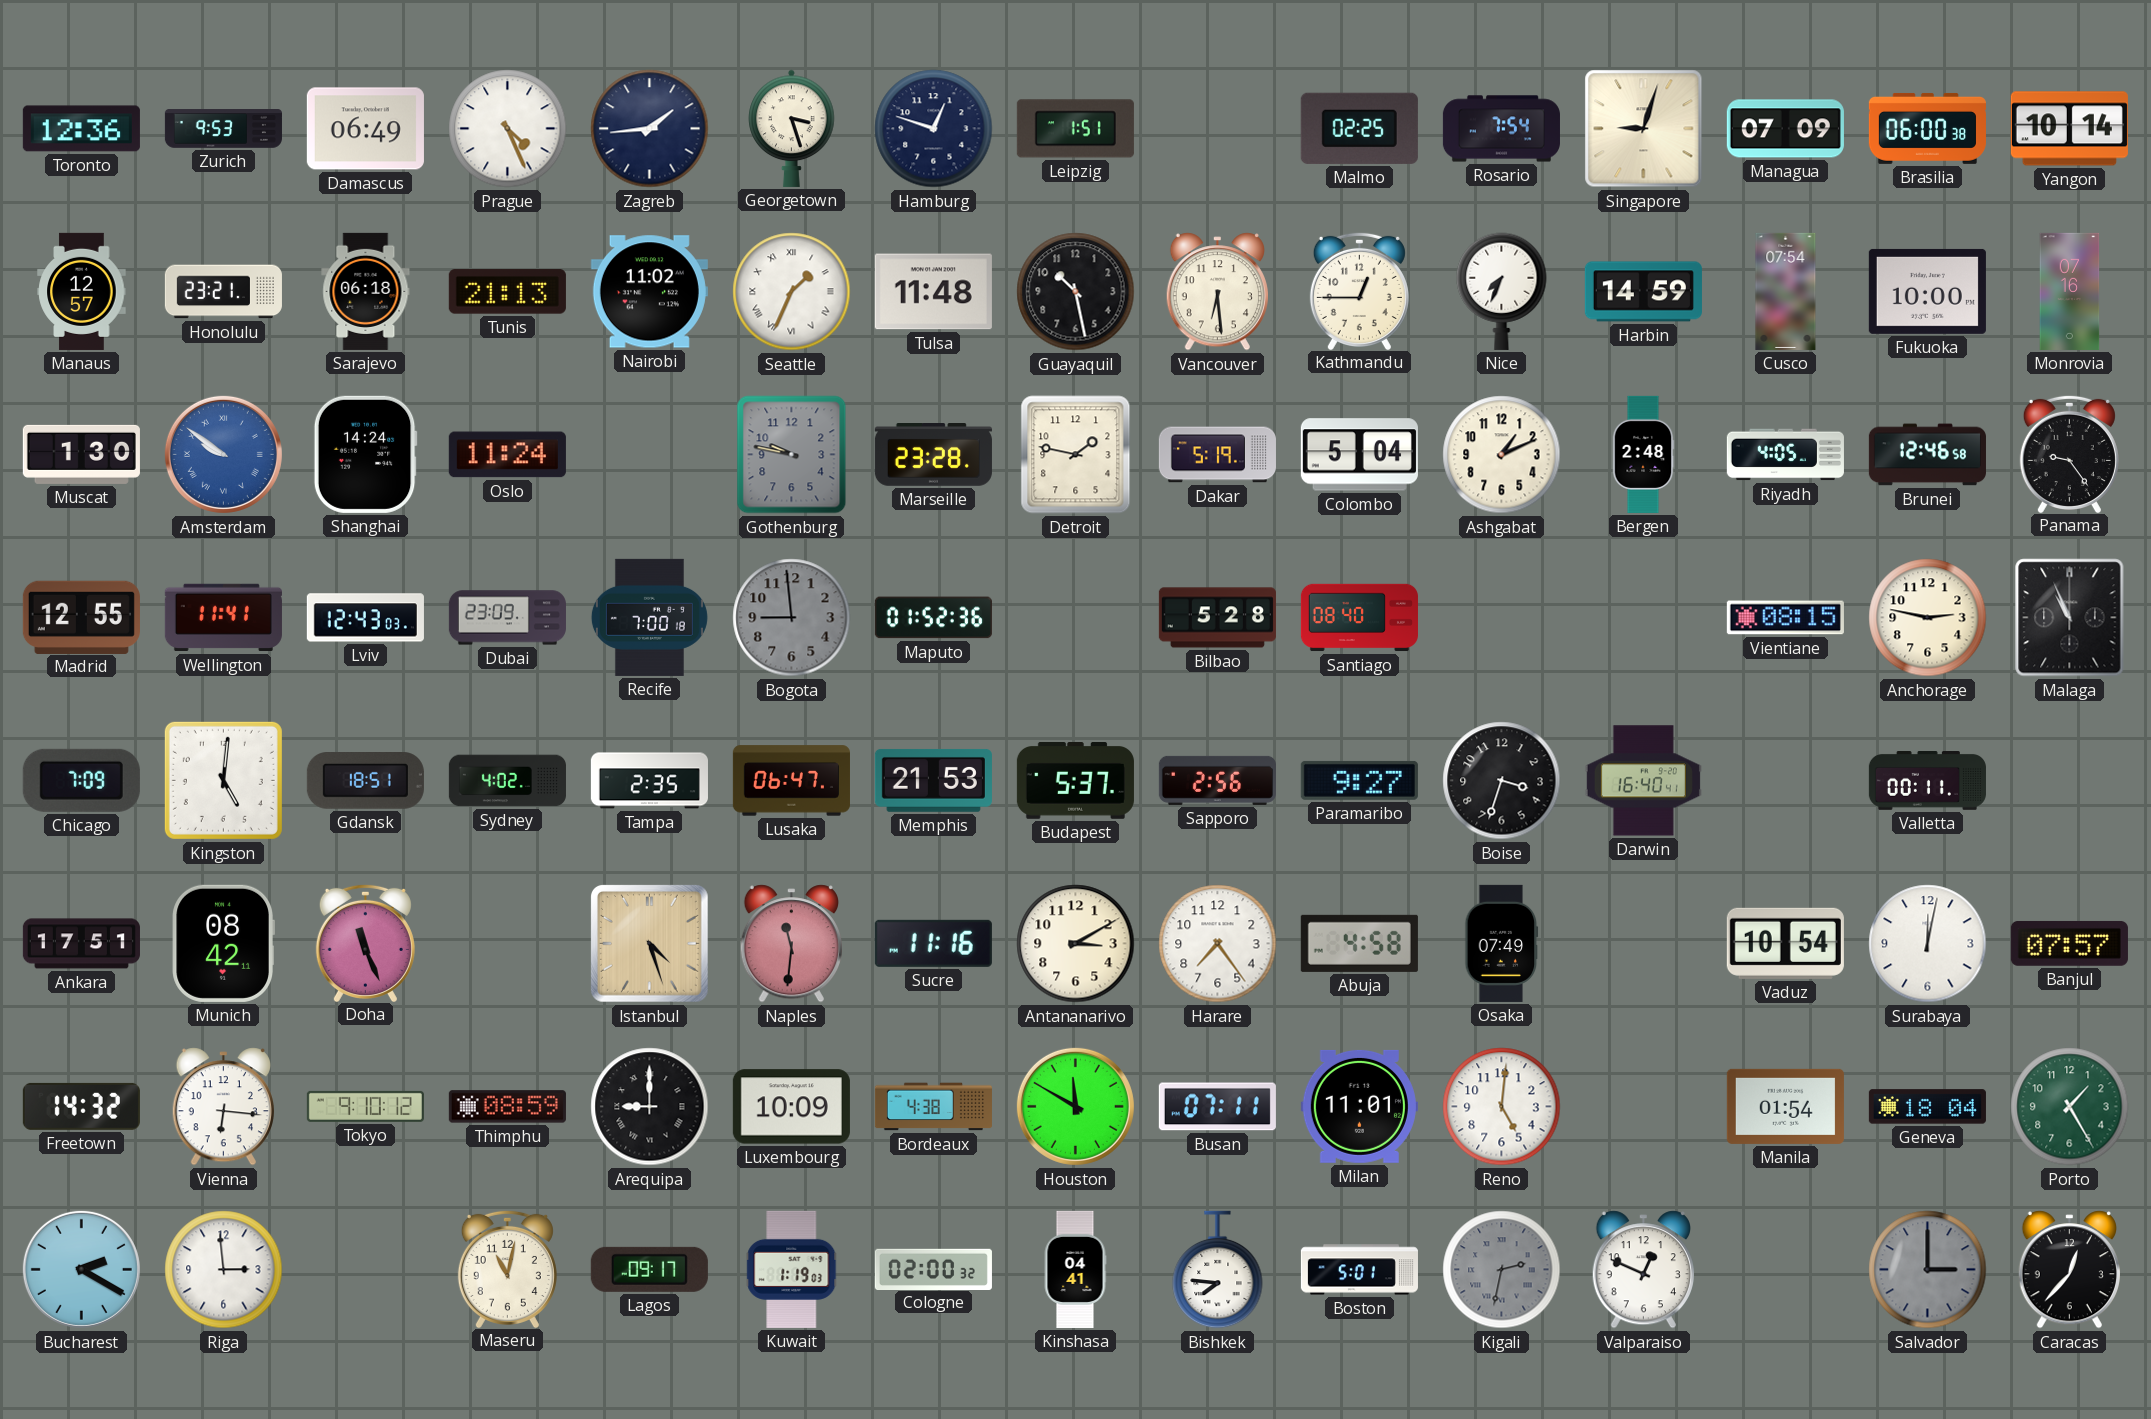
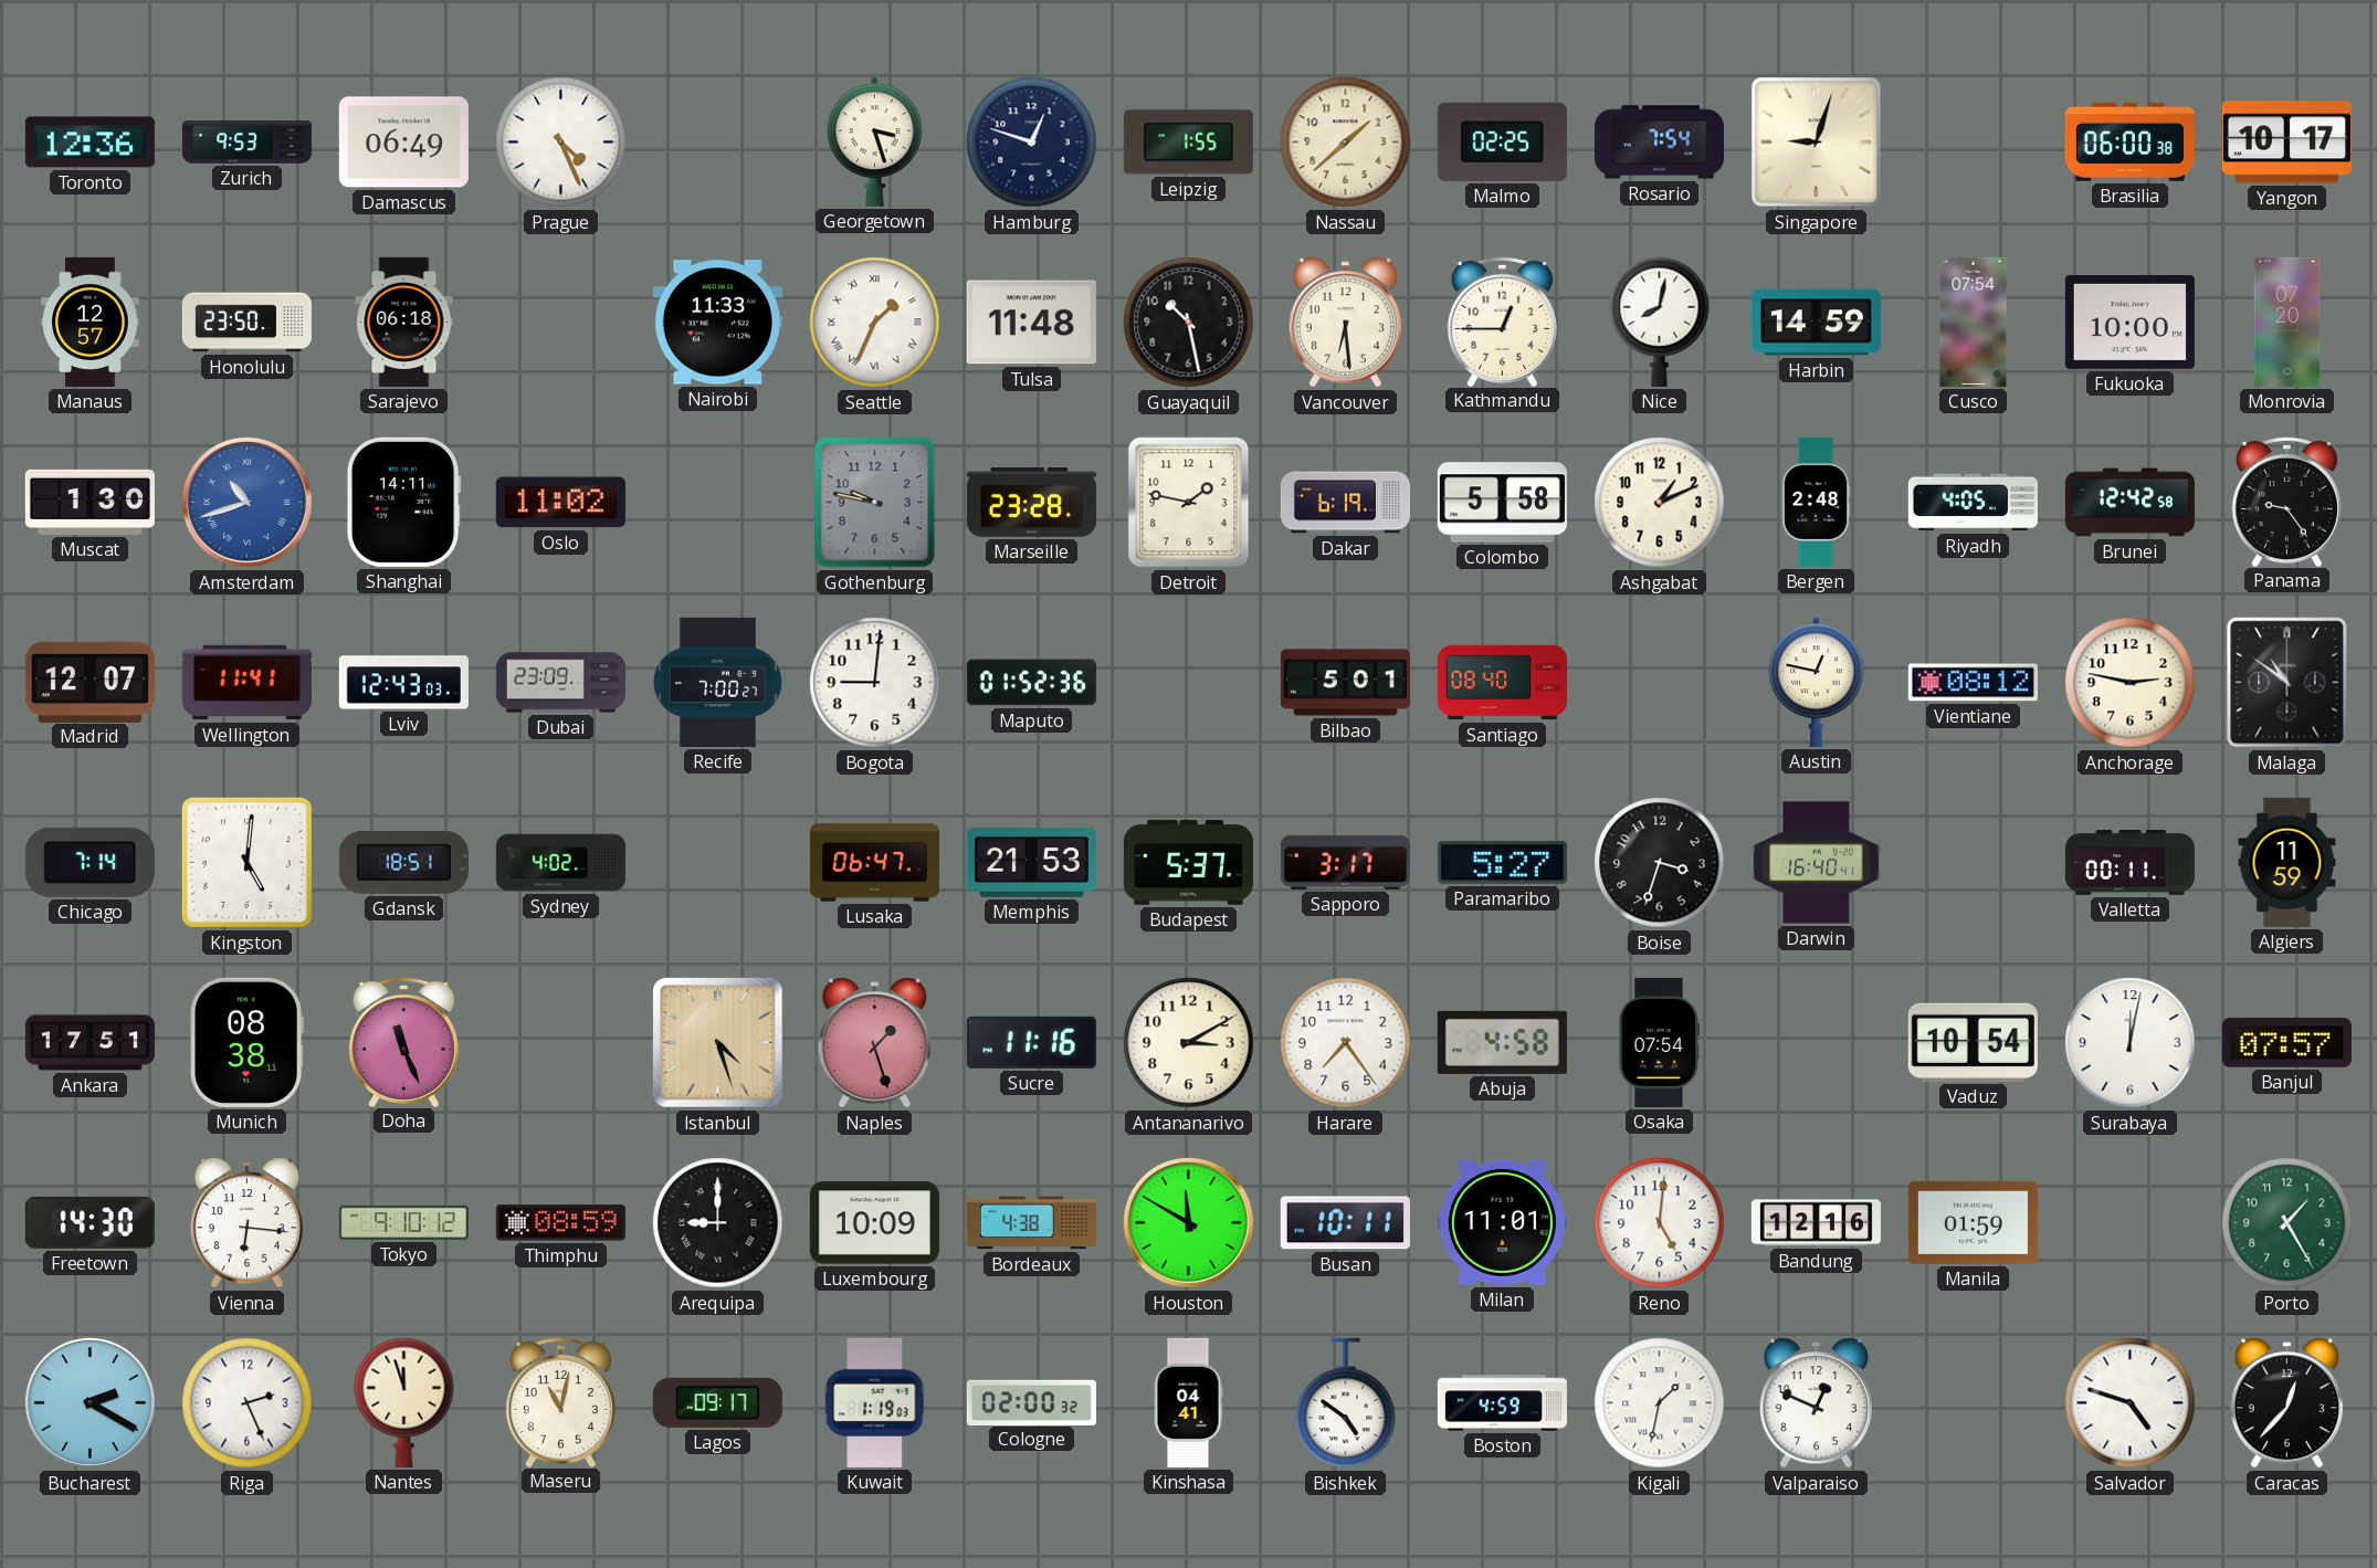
Zagreb: 1:44 -> none
Leipzig: 1:51 -> 1:55
Nassau: none -> 1:38
Managua: 07:09 -> none
Yangon: 10:14 -> 10:17
Honolulu: 23:21 -> 23:50
Tunis: 21:13 -> none
Nairobi: 11:02 -> 11:33
Nice: 7:34 -> 8:02
Monrovia: 07:16 -> 07:20
Amsterdam: 9:51 -> 10:42
Shanghai: 14:24 -> 14:11
Oslo: 11:24 -> 11:02
Dakar: 5:19 -> 6:19
Colombo: 5:04 -> 5:58
Brunei: 12:46 -> 12:42
Madrid: 12:55 -> 12:07
Recife: 7:00:18 -> 7:00:27
Bogota: 8:59 -> 9:01
Bogota dial: grey -> white
Bilbao: 5:28 -> 5:01
Austin: none -> 12:47
Vientiane: 08:15 -> 08:12
Malaga: 10:56 -> 10:51
Chicago: 7:09 -> 7:14
Tampa: 2:35 -> none
Sapporo: 2:56 -> 3:17
Paramaribo: 9:27 -> 5:27
Algiers: none -> 11:59
Munich: 08:42 -> 08:38
Naples: 11:31 -> 1:27
Osaka: 07:49 -> 07:54
Freetown: 14:32 -> 14:30
Busan: 07:11 -> 10:11
Bandung: none -> 12:16
Manila: 01:54 -> 01:59
Geneva: 18:04 -> none
Riga: 2:59 -> 2:26
Nantes: none -> 11:57
Bishkek: 7:46 -> 4:51
Boston: 5:01 -> 4:59
Kigali: 2:32 -> 1:32
Kigali dial: grey -> white
Salvador: 3:00 -> 4:48
Salvador dial: grey -> white
